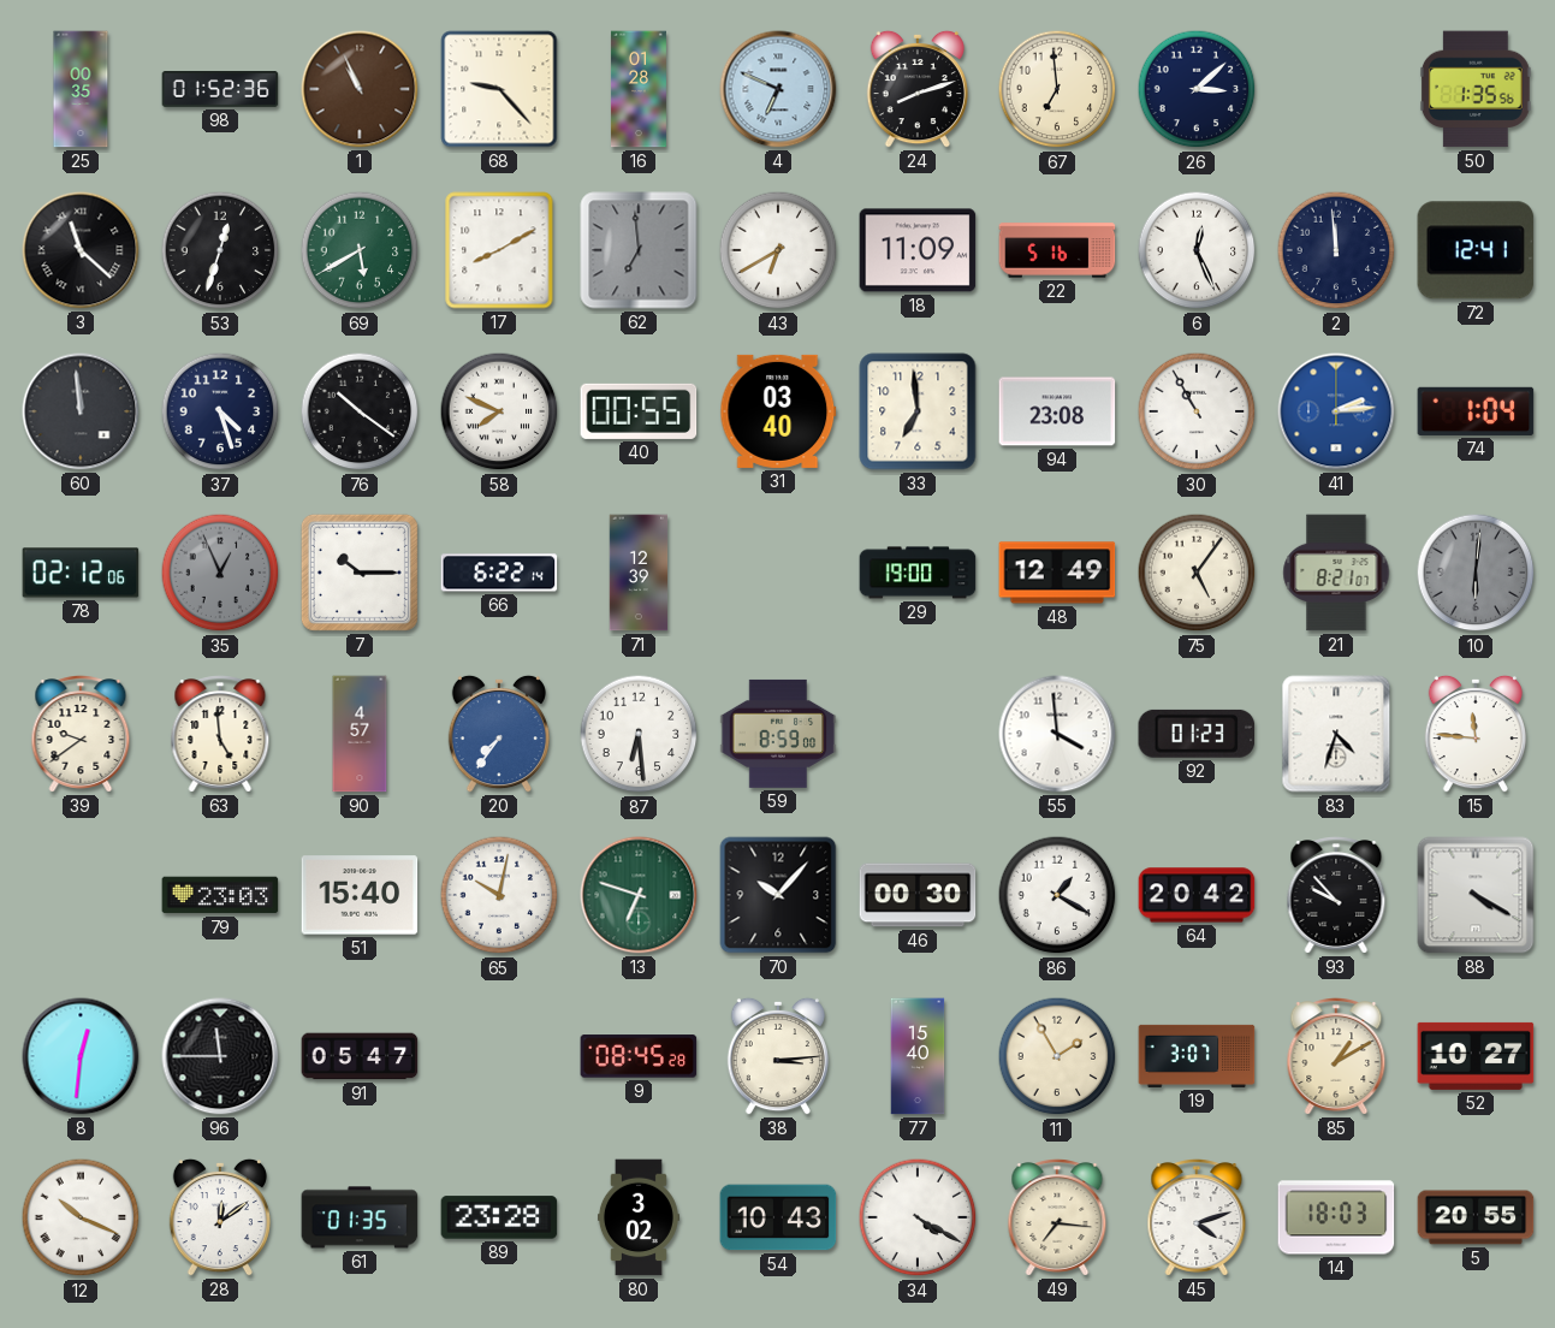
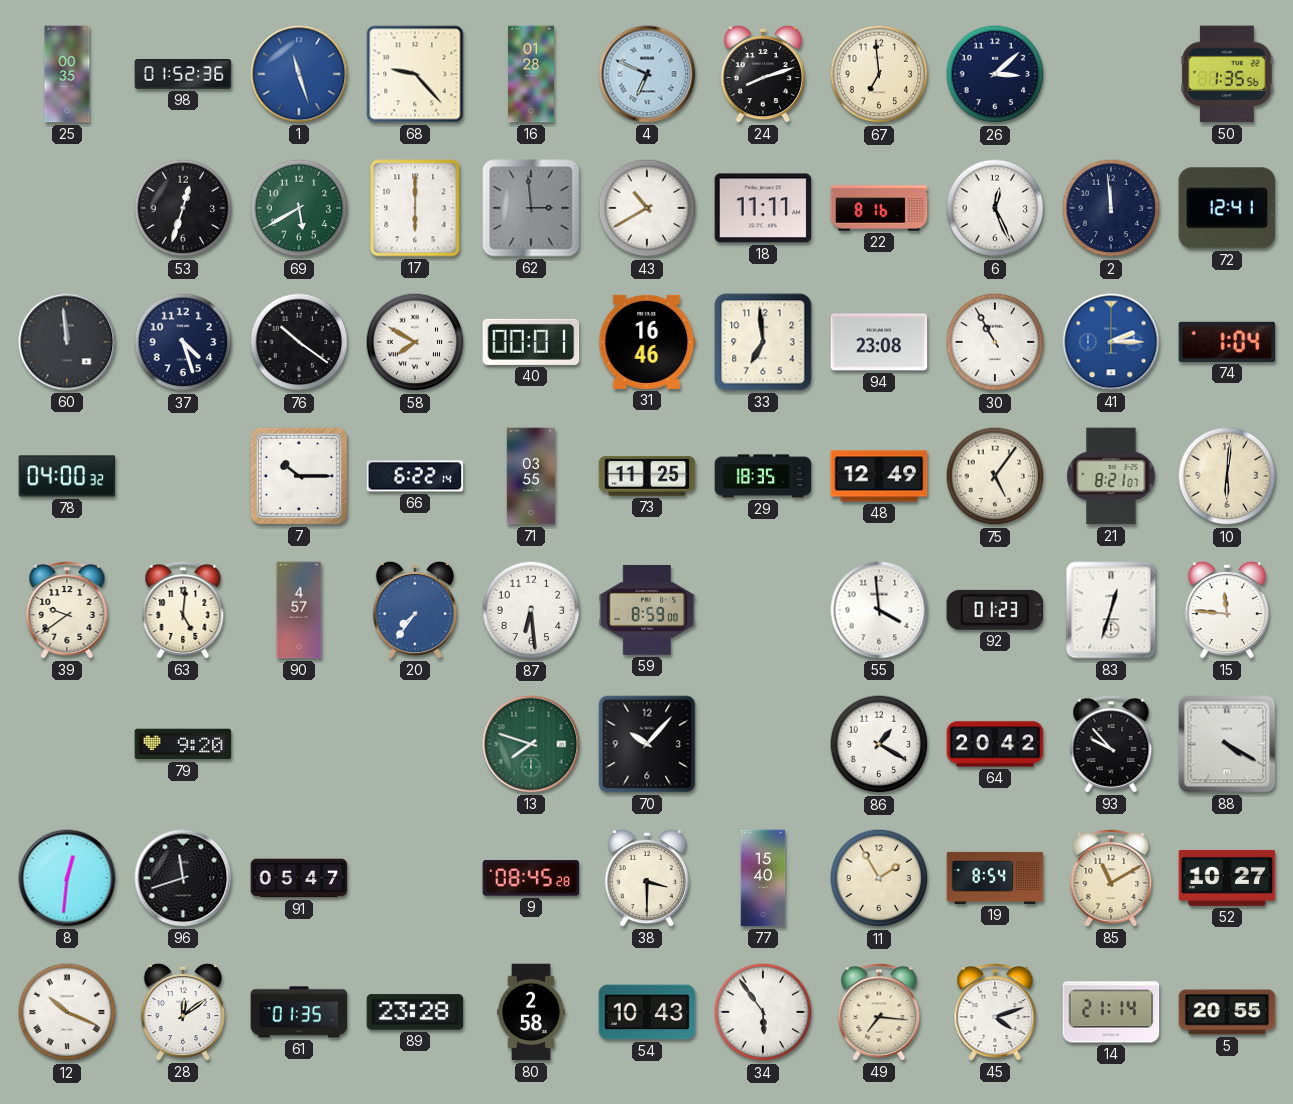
1: 10:56 -> 11:27
1 dial: brown -> blue
3: 11:22 -> none
17: 8:10 -> 6:00
62: 6:59 -> 2:59
43: 6:40 -> 10:40
18: 11:09 -> 11:11
22: 5:16 -> 8:16
58: 7:49 -> 7:50
40: 00:55 -> 00:01
31: 03:40 -> 16:46
41: 2:14 -> 2:15
78: 02:12 -> 04:00
35: 12:56 -> none
71: 12:39 -> 03:55
73: none -> 11:25
29: 19:00 -> 18:35
10 dial: grey -> cream
63: 4:59 -> 5:01
83: 4:33 -> 12:33
79: 23:03 -> 9:20
51: 15:40 -> none
65: 10:02 -> none
13: 6:48 -> 7:48
46: 00:30 -> none
96: 11:45 -> 11:42
38: 3:14 -> 3:30
19: 3:07 -> 8:54
85: 1:10 -> 11:10
80: 3:02 -> 2:58
34: 4:20 -> 5:54
14: 18:03 -> 21:14
